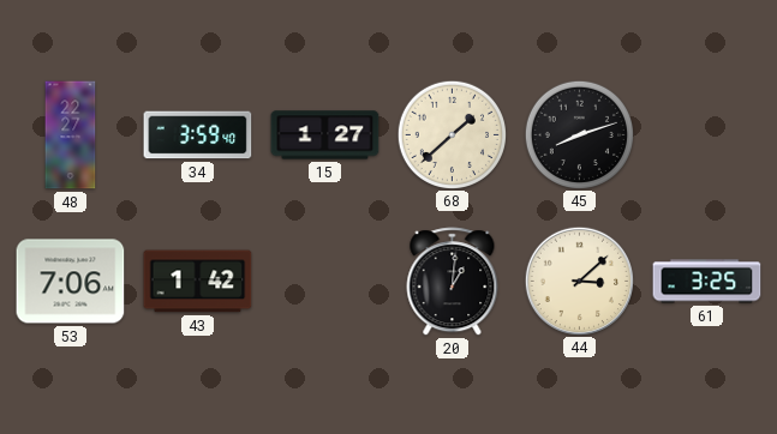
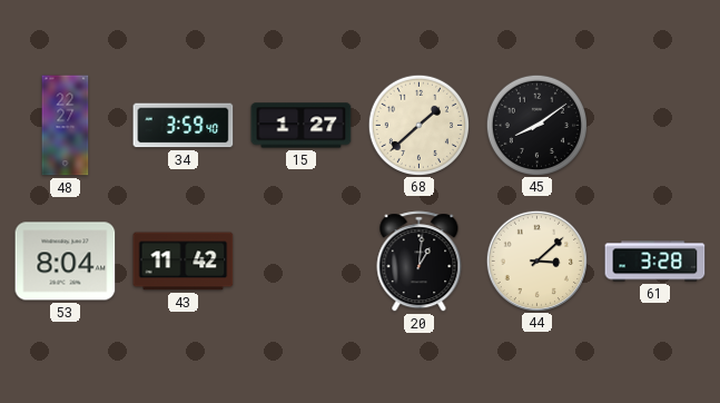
45: 8:12 -> 8:09
53: 7:06 -> 8:04
43: 1:42 -> 11:42
61: 3:25 -> 3:28
